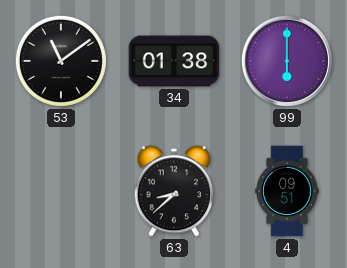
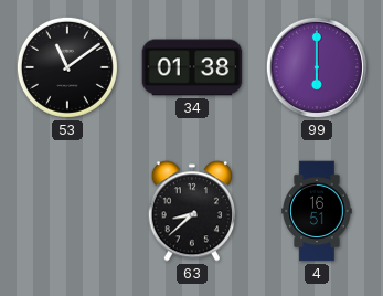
4: 09:51 -> 16:51
